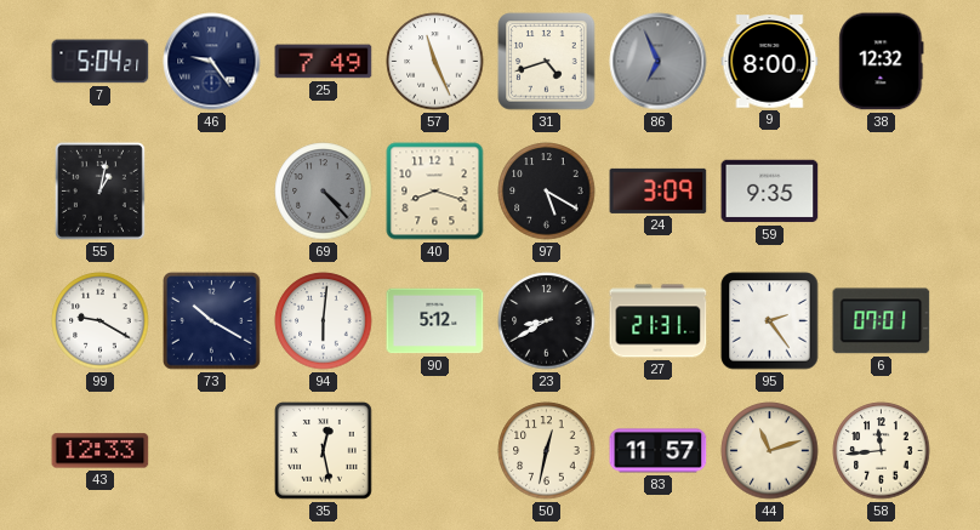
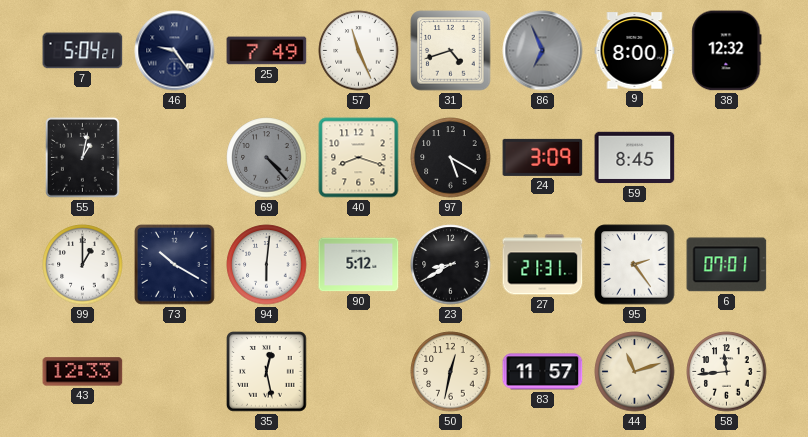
59: 9:35 -> 8:45
99: 9:20 -> 1:00
